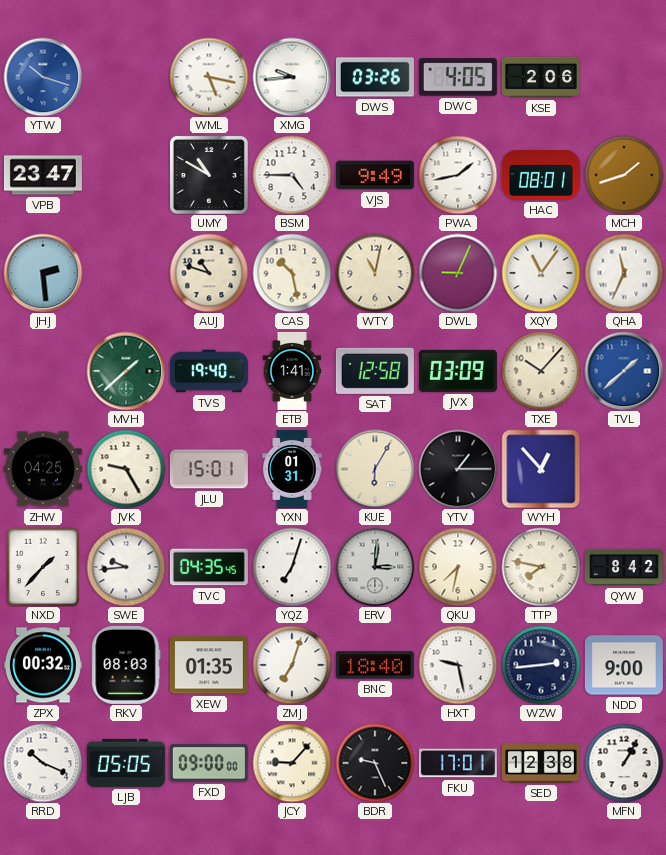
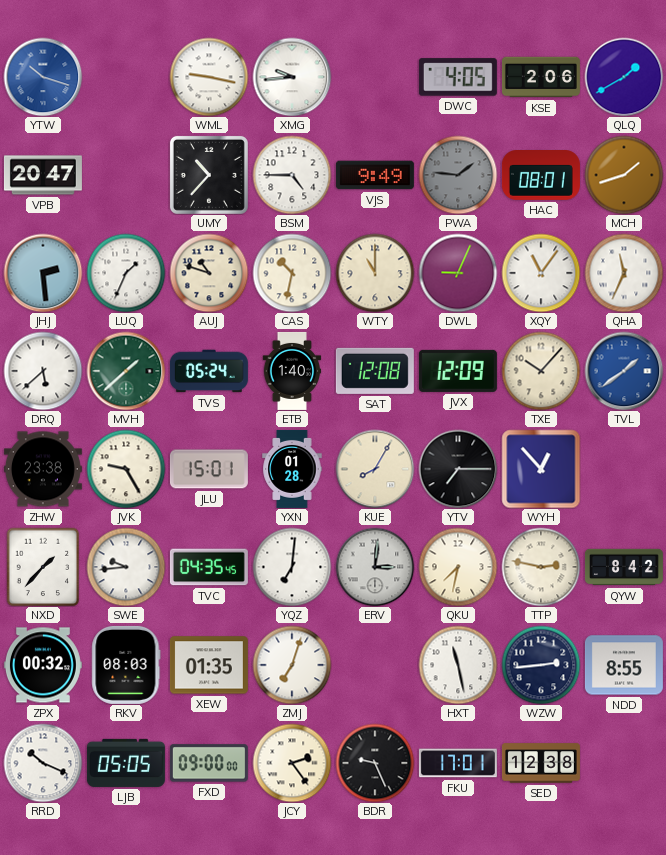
WML: 5:17 -> 9:17
DWS: 03:26 -> none
QLQ: none -> 1:40
VPB: 23:47 -> 20:47
UMY: 10:50 -> 10:37
PWA: 1:43 -> 1:46
PWA dial: white -> grey
LUQ: none -> 1:34
CAS: 10:28 -> 10:32
WTY: 11:02 -> 11:00
DRQ: none -> 5:38
TVS: 19:40 -> 05:24
ETB: 1:41 -> 1:40
SAT: 12:58 -> 12:08
JVX: 03:09 -> 12:09
TVL: 1:38 -> 1:39
ZHW: 04:25 -> 23:38
YXN: 01:31 -> 01:28
KUE: 6:05 -> 8:05
YTV: 1:15 -> 7:15
YQZ: 7:03 -> 7:01
TTP: 7:47 -> 2:47
BNC: 18:40 -> none
HXT: 9:28 -> 11:28
NDD: 9:00 -> 8:55
JCY: 9:07 -> 2:24
MFN: 1:05 -> none
